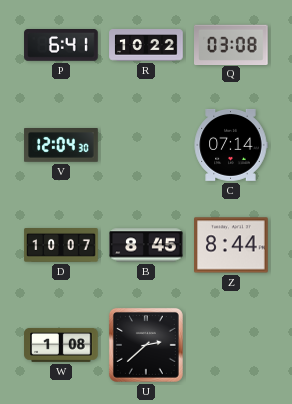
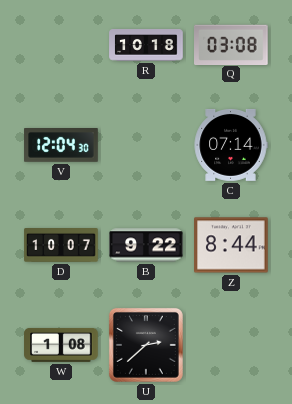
P: 6:41 -> none
R: 10:22 -> 10:18
B: 8:45 -> 9:22
